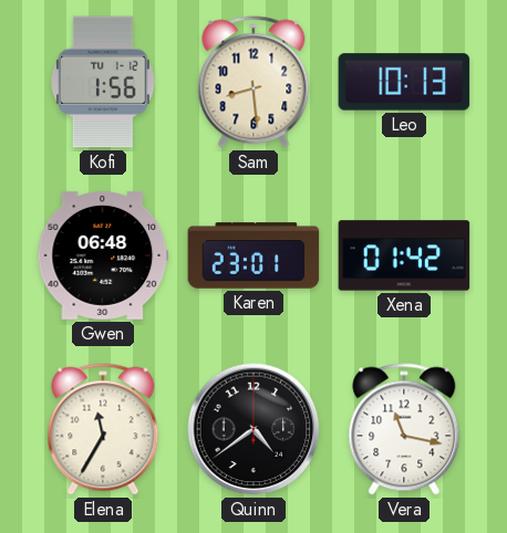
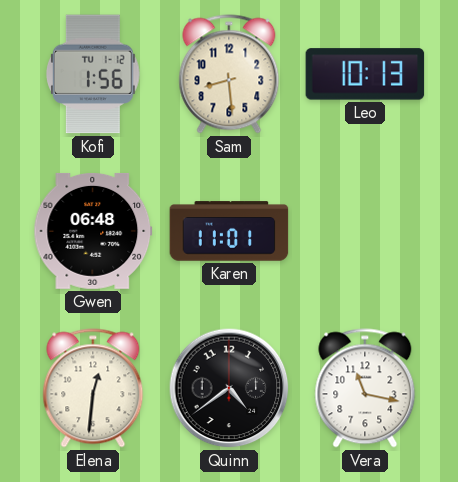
Karen: 23:01 -> 11:01
Xena: 01:42 -> none
Elena: 11:35 -> 12:31
